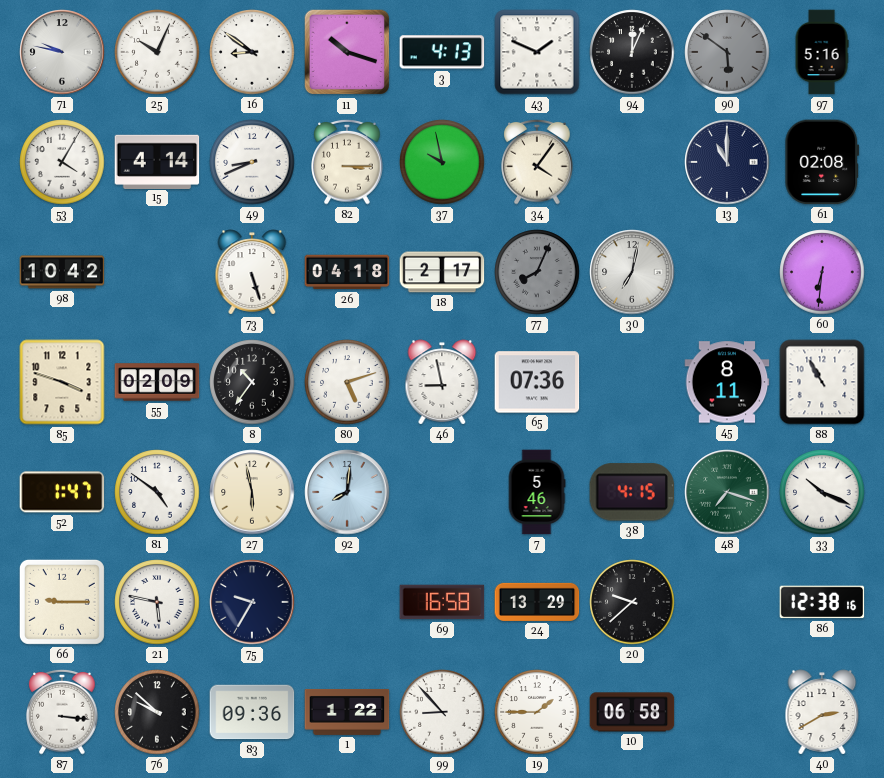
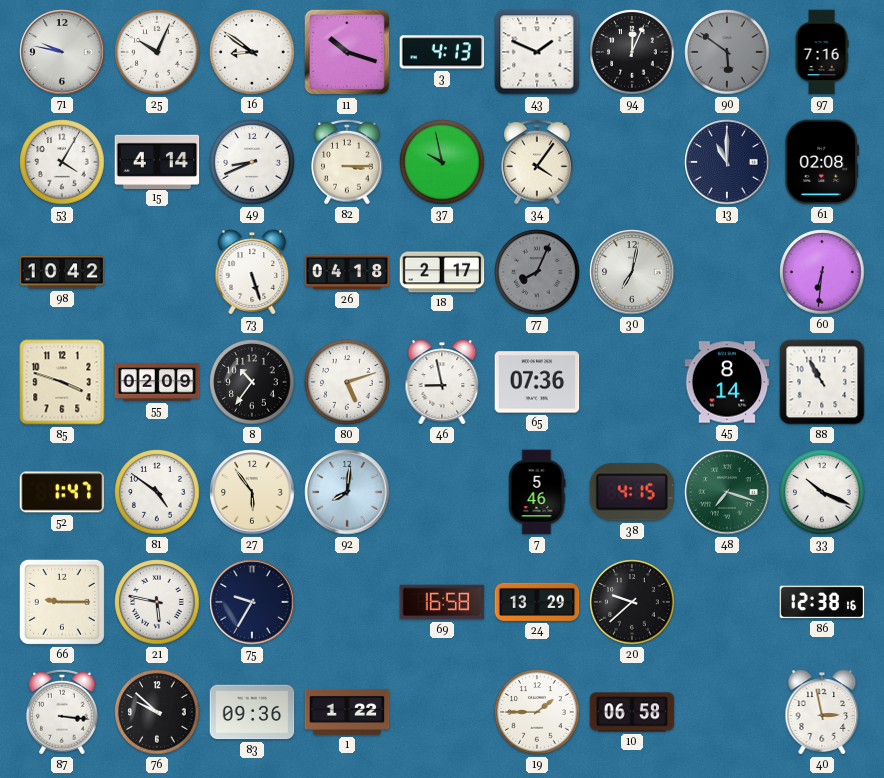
97: 5:16 -> 7:16
45: 8:11 -> 8:14
27: 5:58 -> 5:54
99: 8:53 -> none
40: 2:40 -> 2:58
